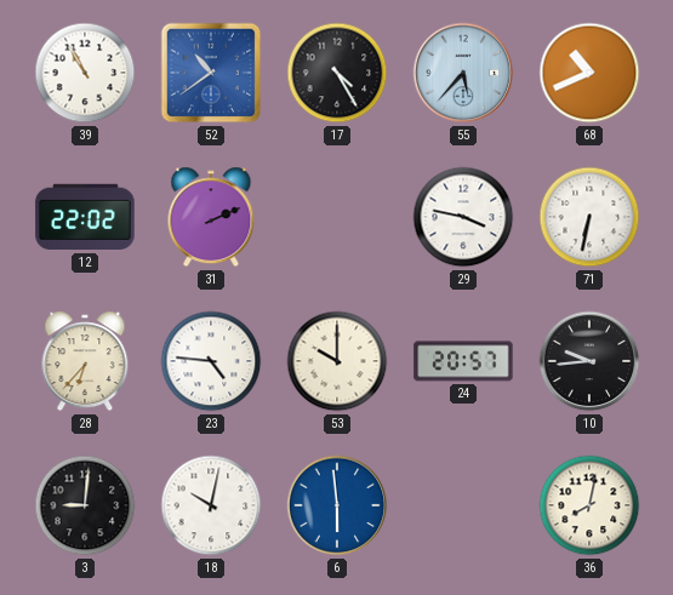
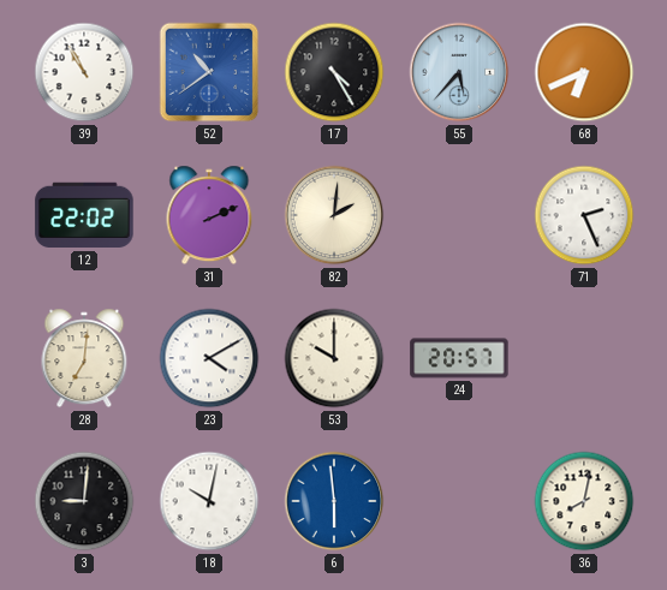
68: 10:41 -> 6:41
82: none -> 2:01
29: 3:47 -> none
71: 6:32 -> 2:26
28: 6:37 -> 7:01
23: 4:46 -> 4:10
10: 9:44 -> none
